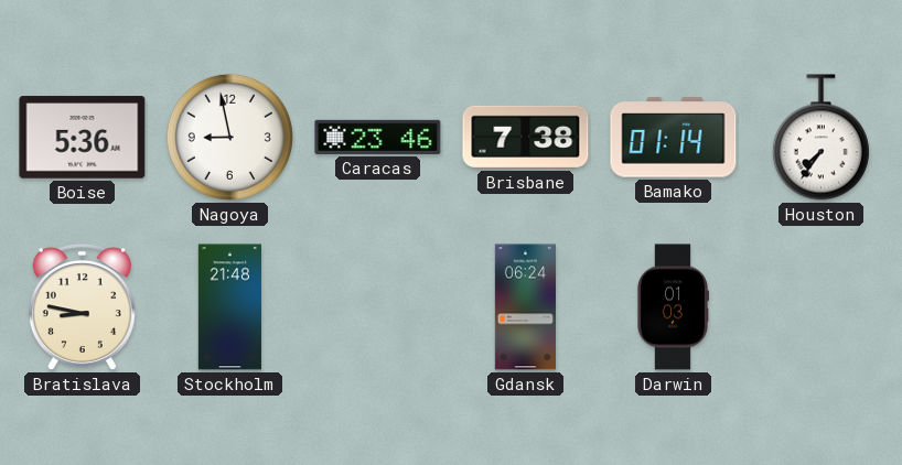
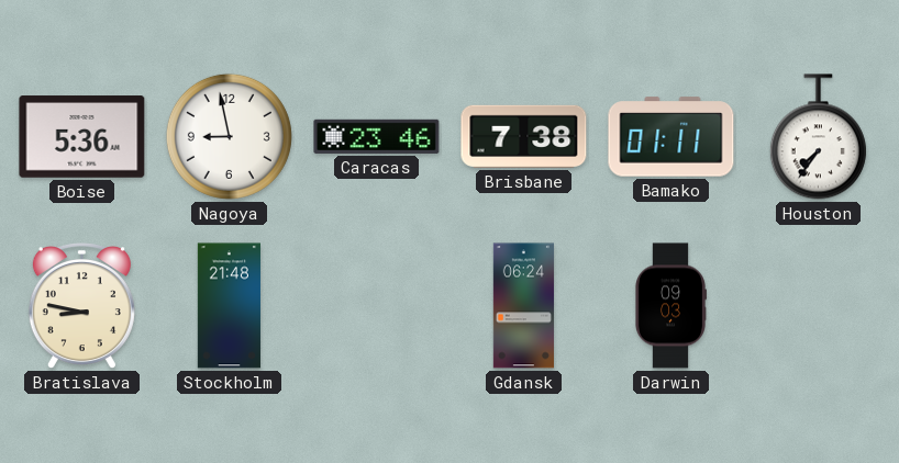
Bamako: 01:14 -> 01:11
Darwin: 01:03 -> 09:03
